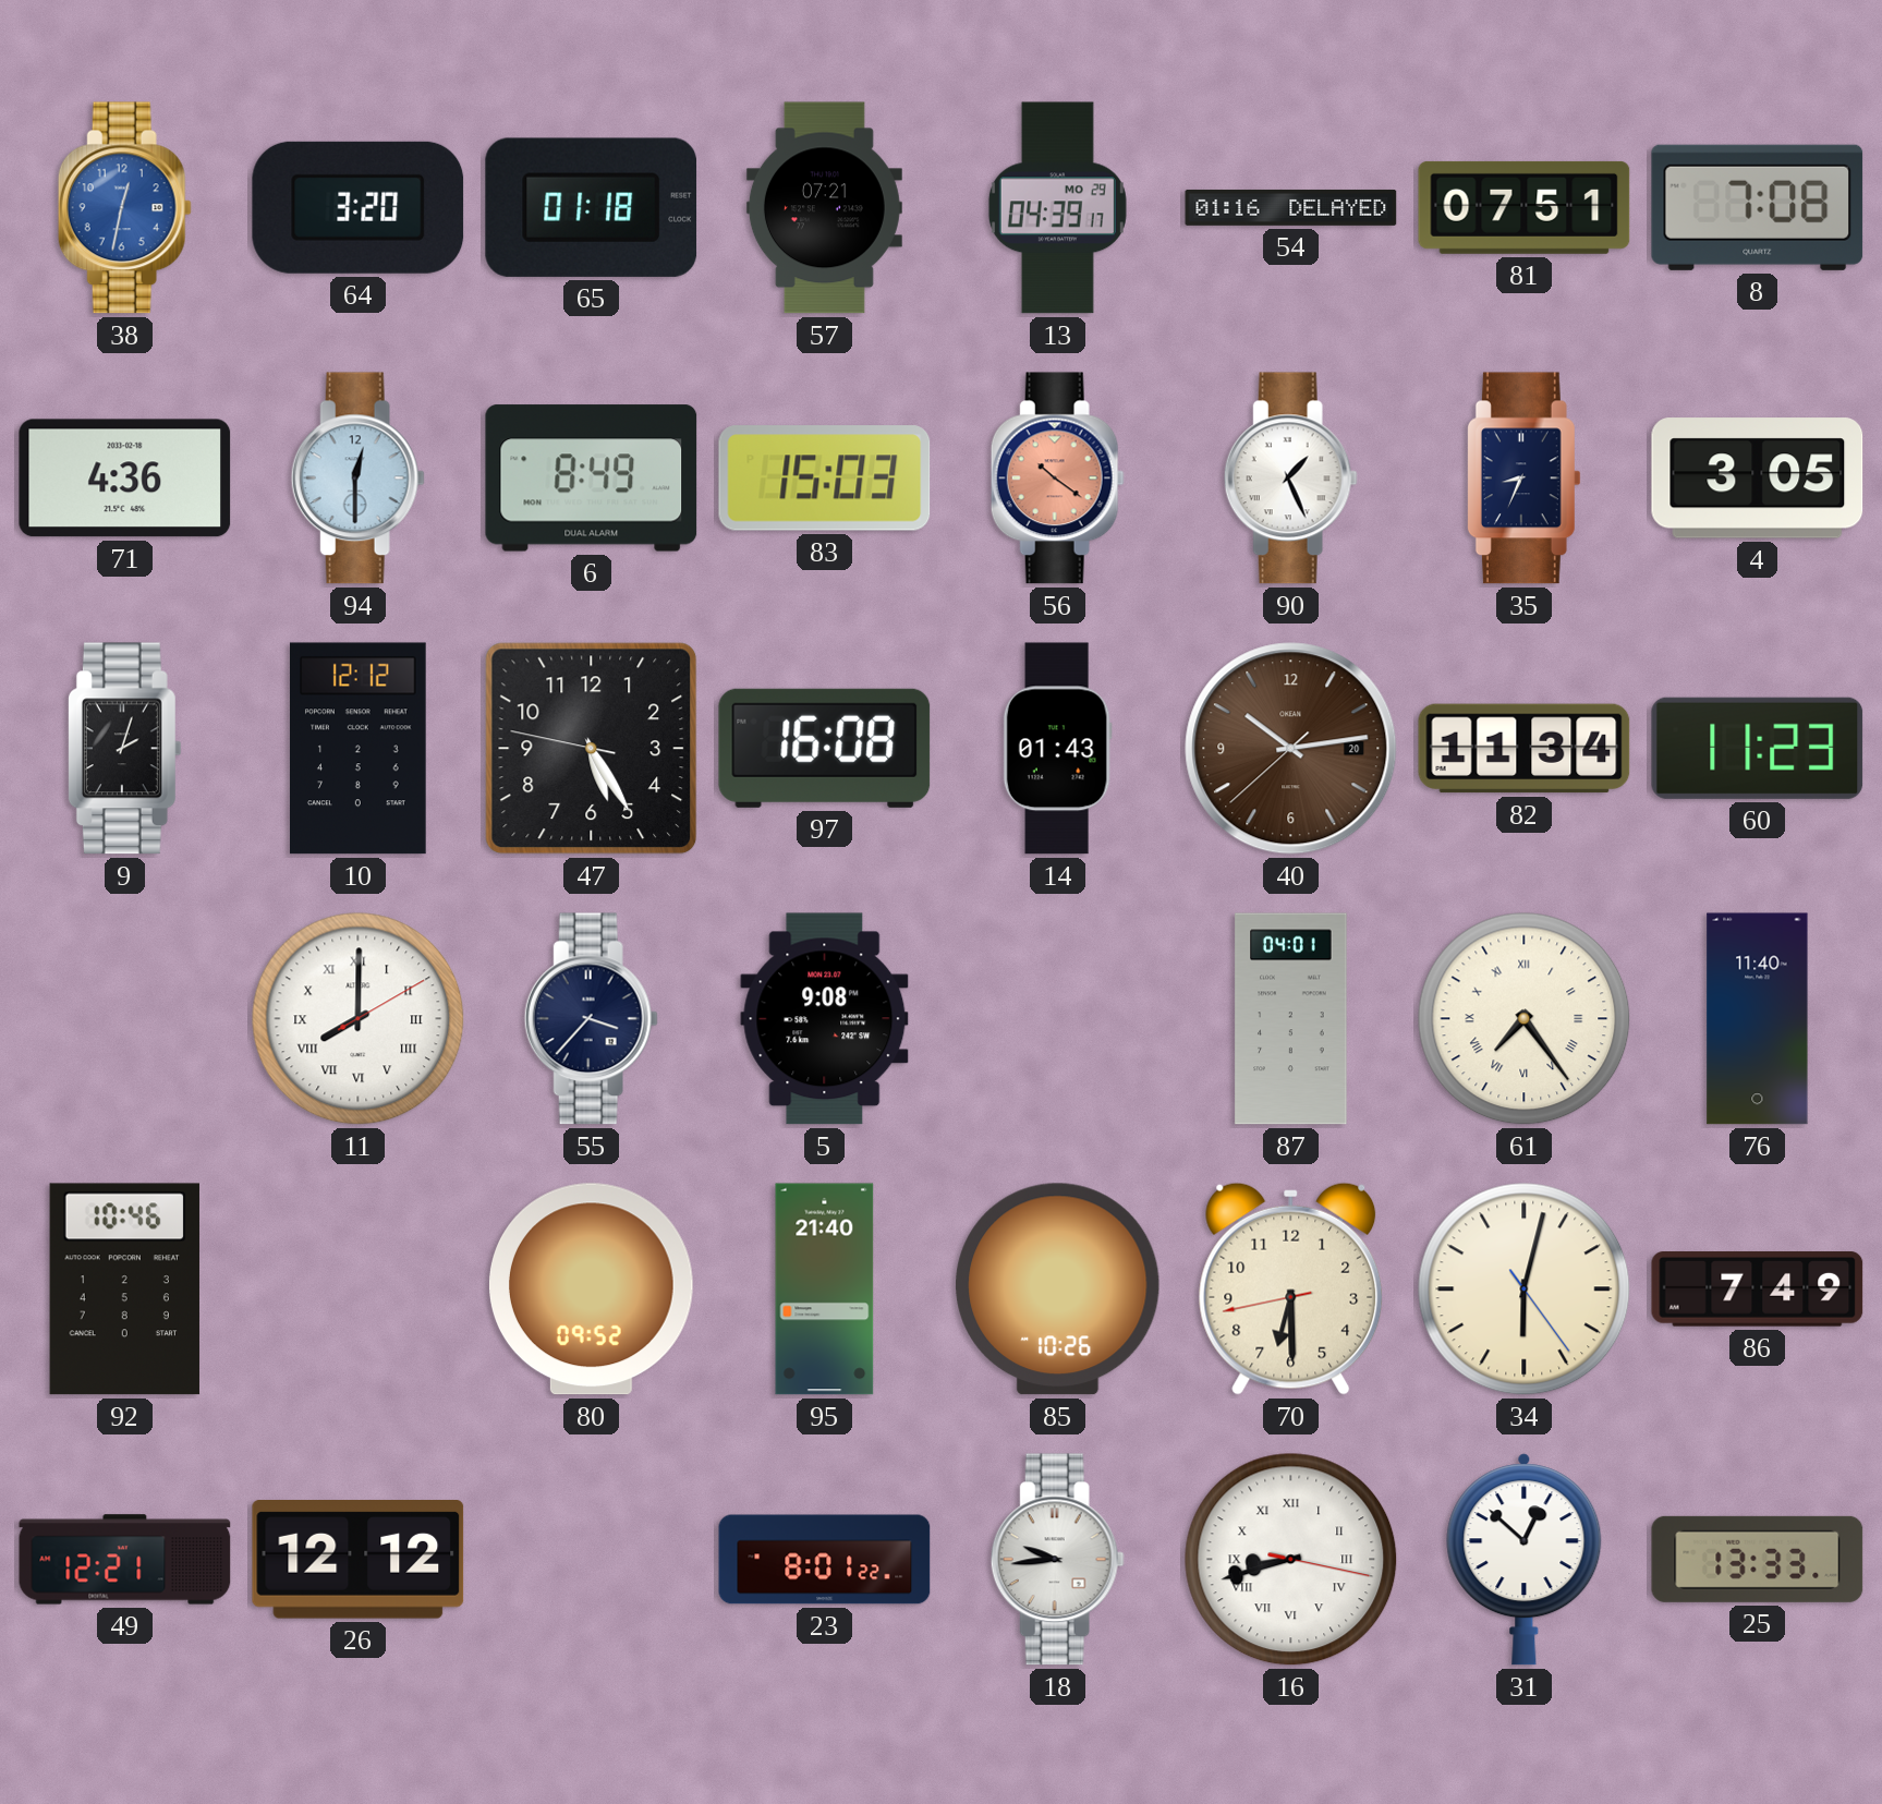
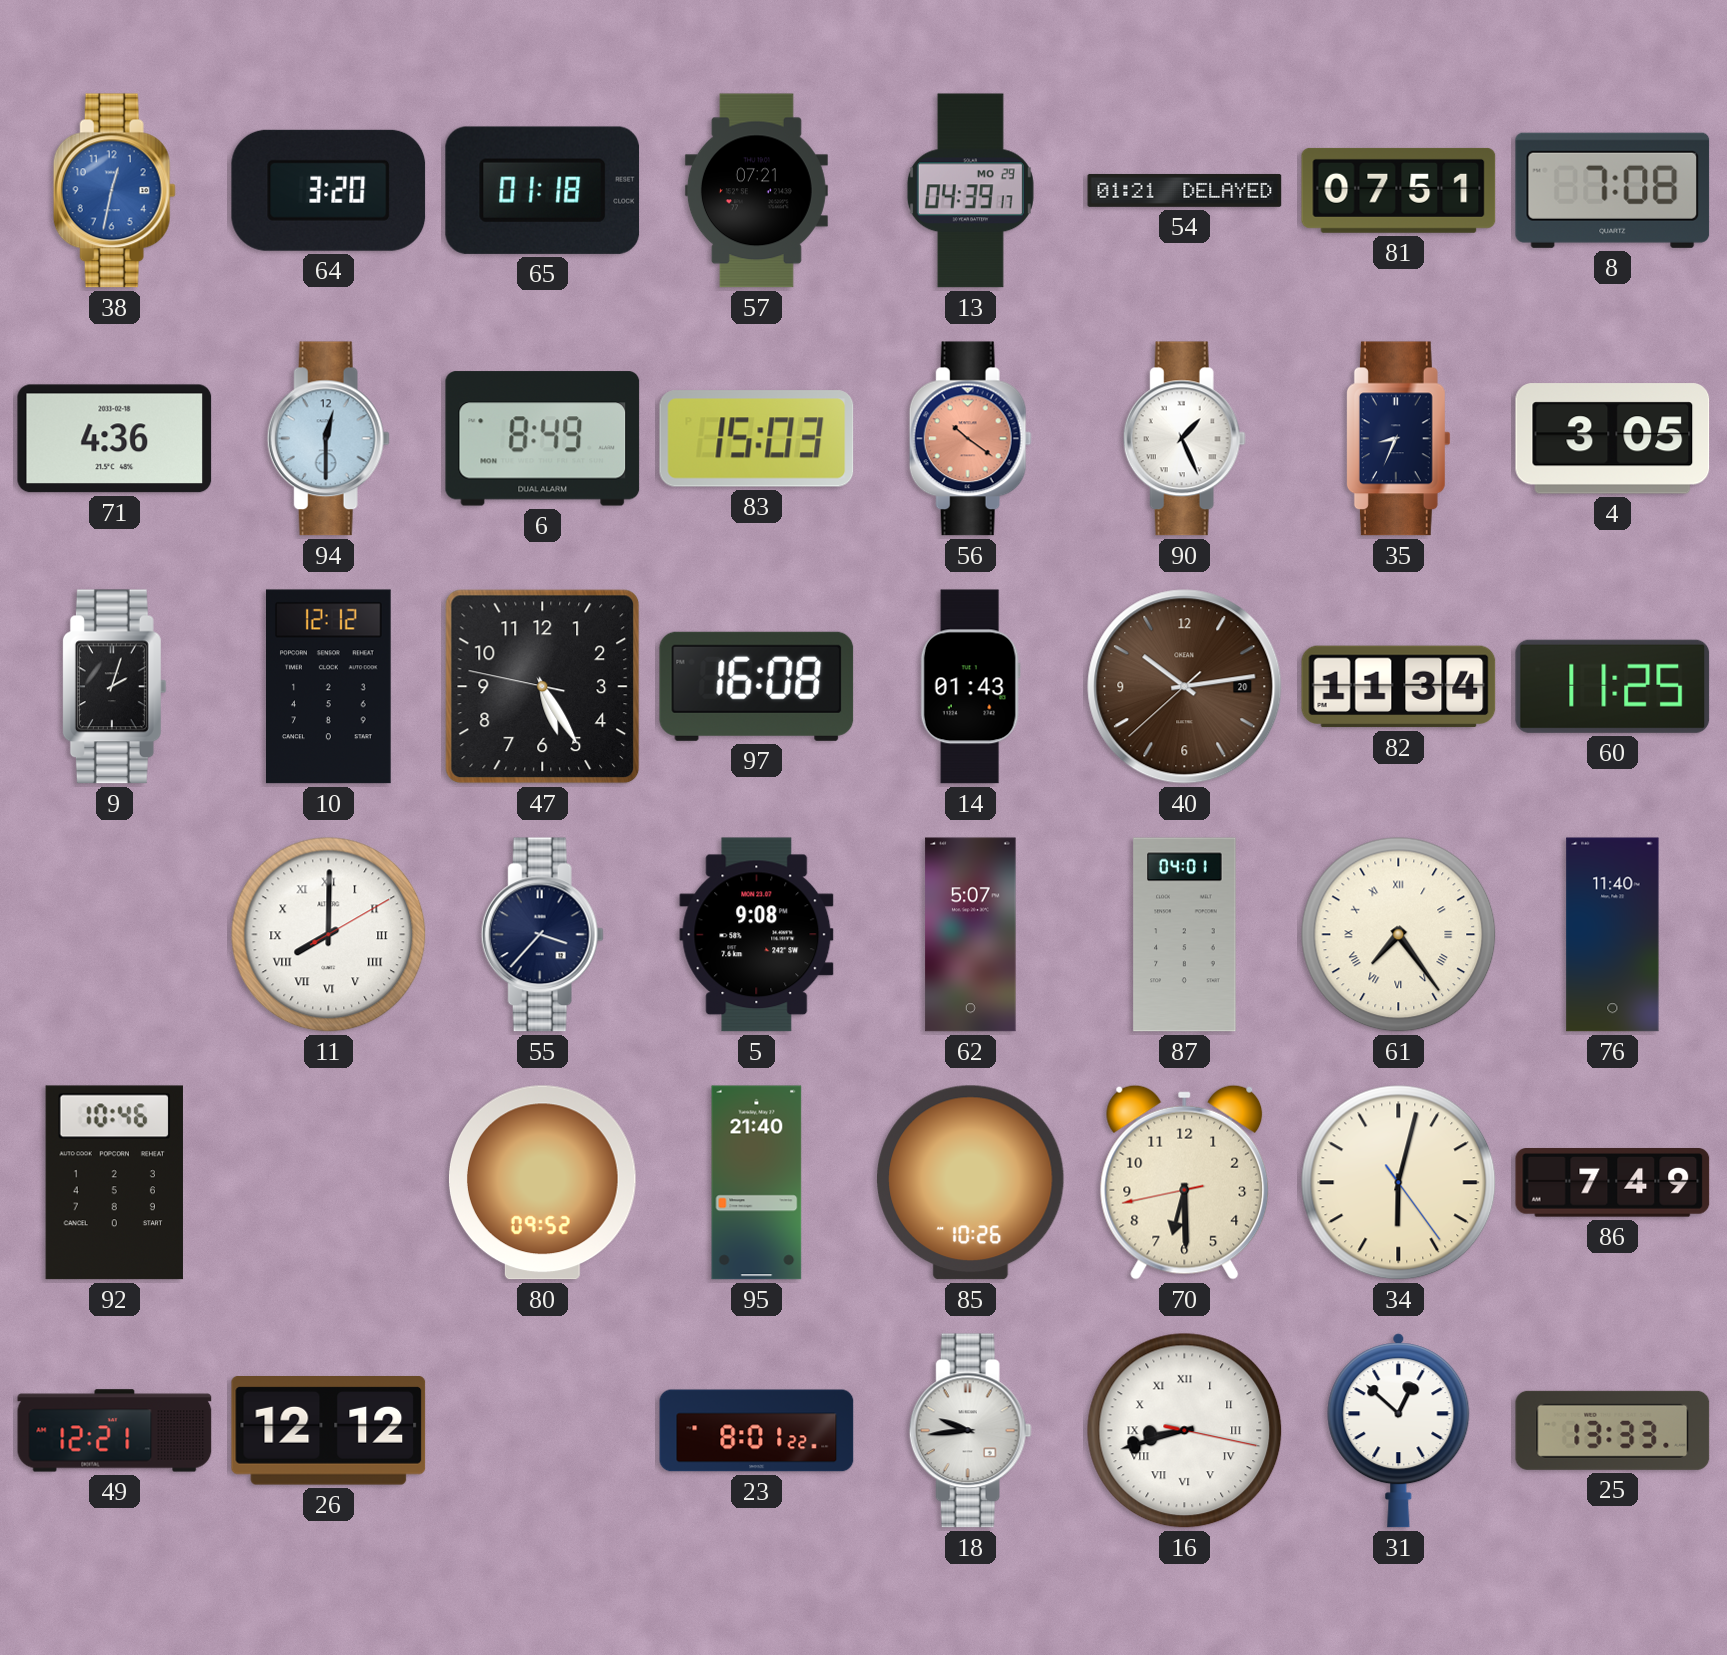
54: 01:16 -> 01:21
60: 11:23 -> 11:25
62: none -> 5:07
